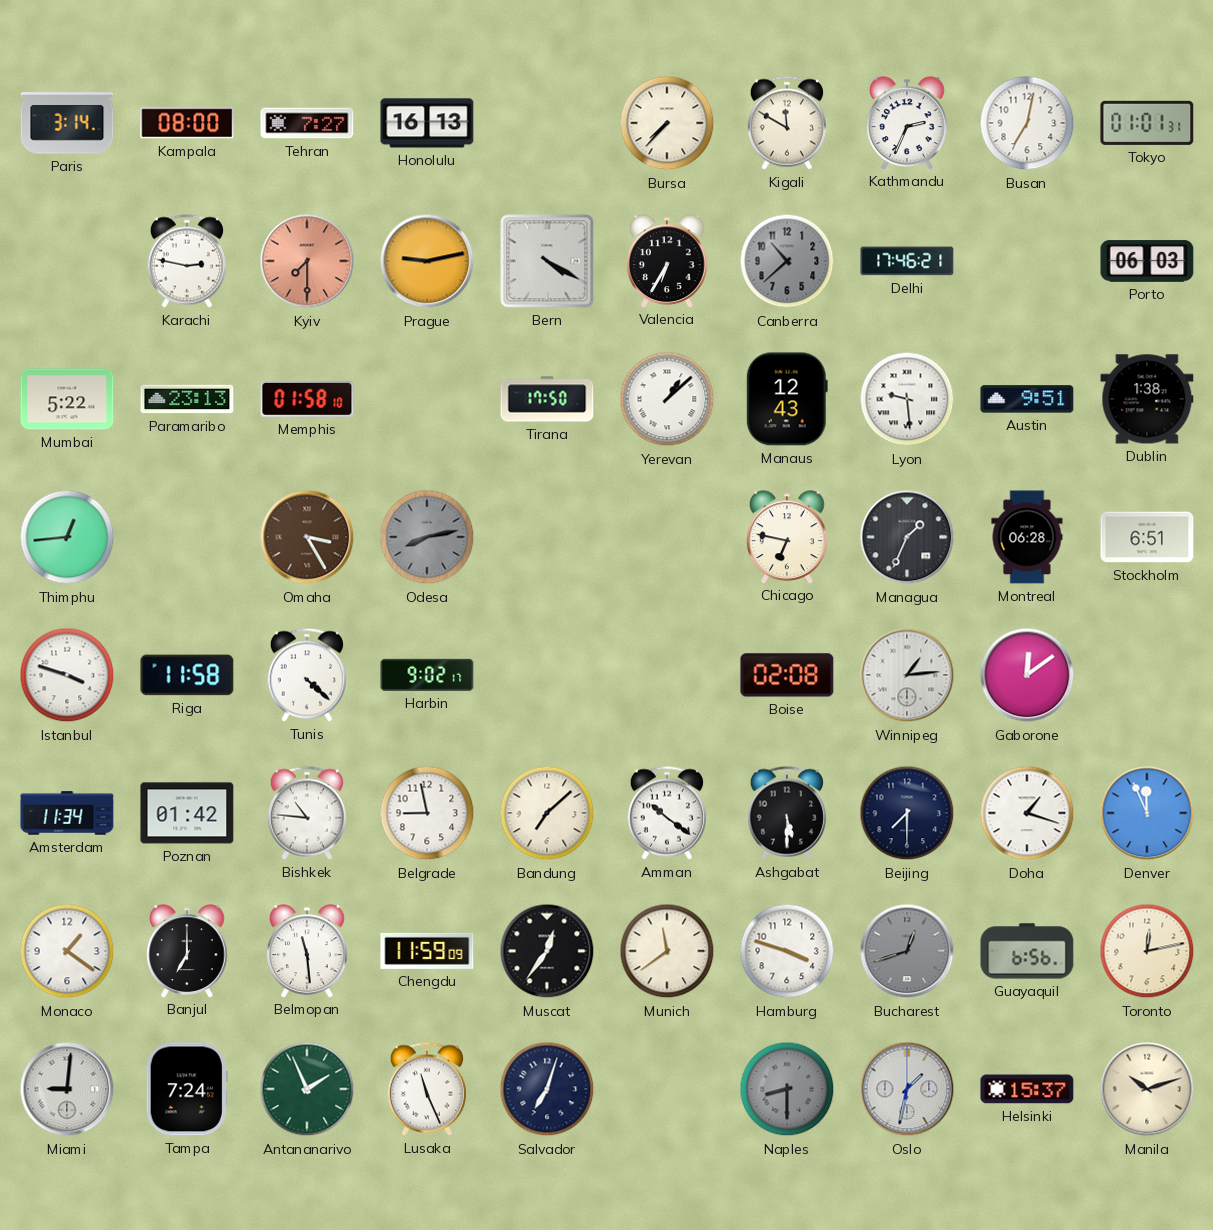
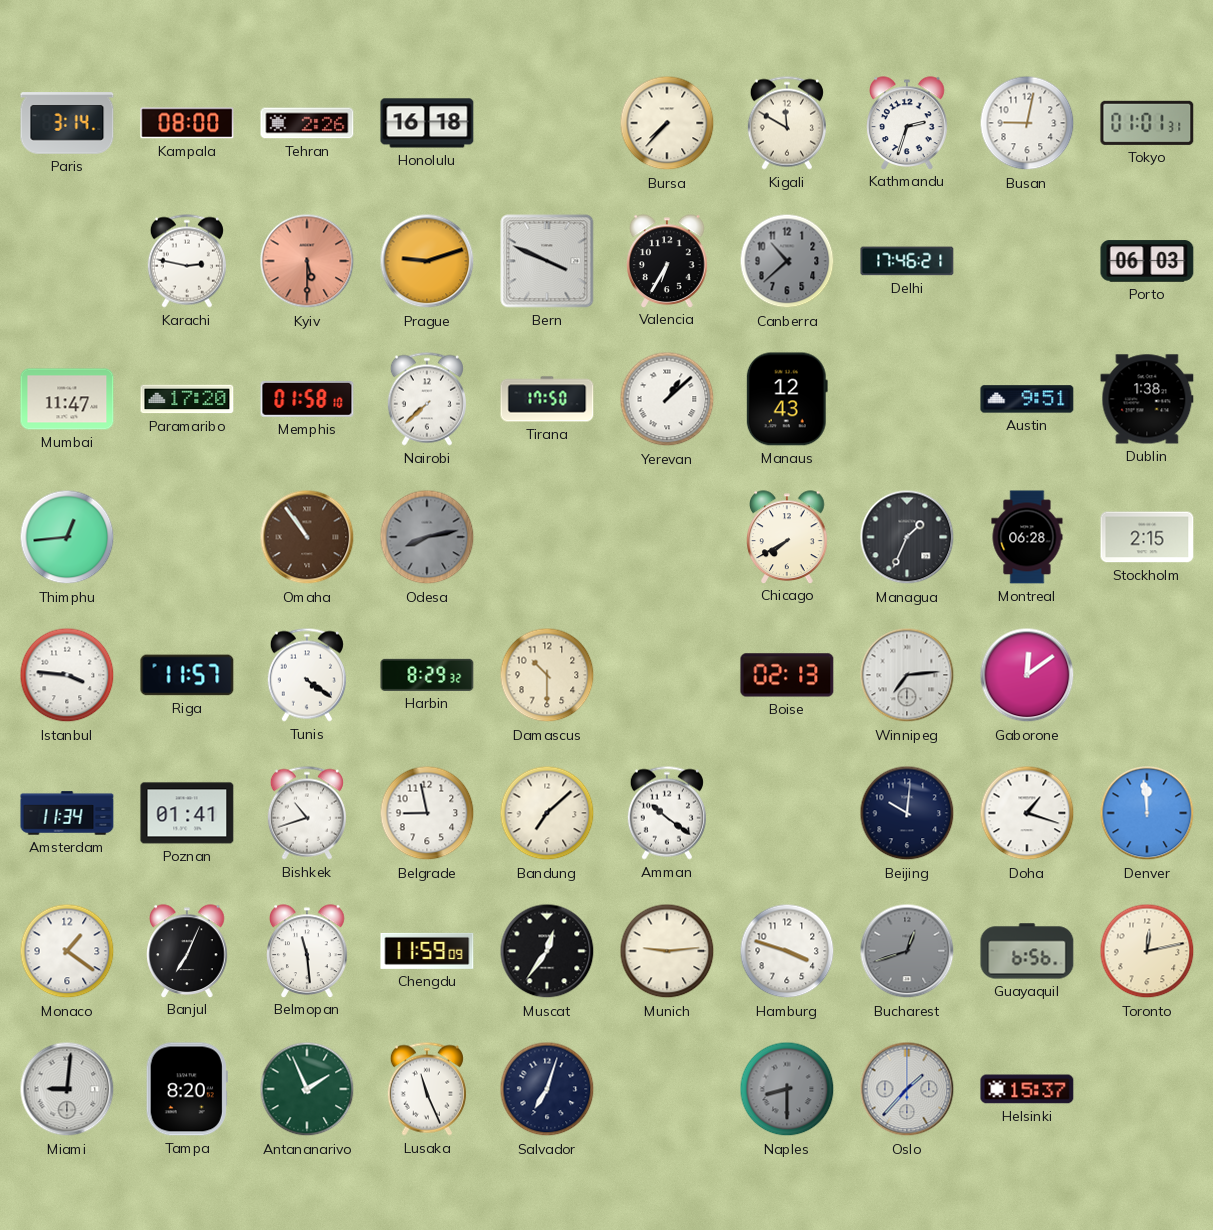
Tehran: 7:27 -> 2:26
Honolulu: 16:13 -> 16:18
Kathmandu: 2:34 -> 2:33
Busan: 7:02 -> 9:02
Kyiv: 7:30 -> 5:30
Prague: 9:13 -> 9:12
Bern: 4:20 -> 3:49
Mumbai: 5:22 -> 11:47
Paramaribo: 23:13 -> 17:20
Nairobi: none -> 7:38
Lyon: 9:29 -> none
Omaha: 3:25 -> 10:54
Chicago: 6:47 -> 7:40
Stockholm: 6:51 -> 2:15
Istanbul: 3:48 -> 3:46
Riga: 11:58 -> 11:57
Tunis: 4:22 -> 4:21
Harbin: 9:02 -> 8:29
Damascus: none -> 10:30
Boise: 02:08 -> 02:13
Winnipeg: 1:14 -> 7:14
Poznan: 01:42 -> 01:41
Bishkek: 10:46 -> 10:42
Ashgabat: 5:30 -> none
Beijing: 7:30 -> 10:01
Denver: 11:56 -> 11:59
Banjul: 7:00 -> 7:04
Munich: 11:39 -> 9:14
Tampa: 7:24 -> 8:20
Oslo: 1:32 -> 1:37
Manila: 10:12 -> none
